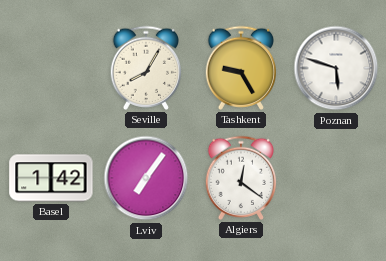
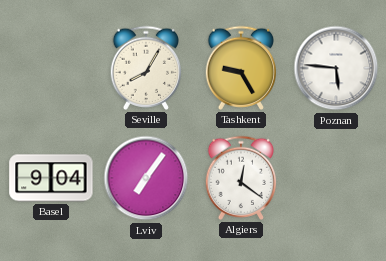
Poznan: 5:48 -> 5:46
Basel: 1:42 -> 9:04
